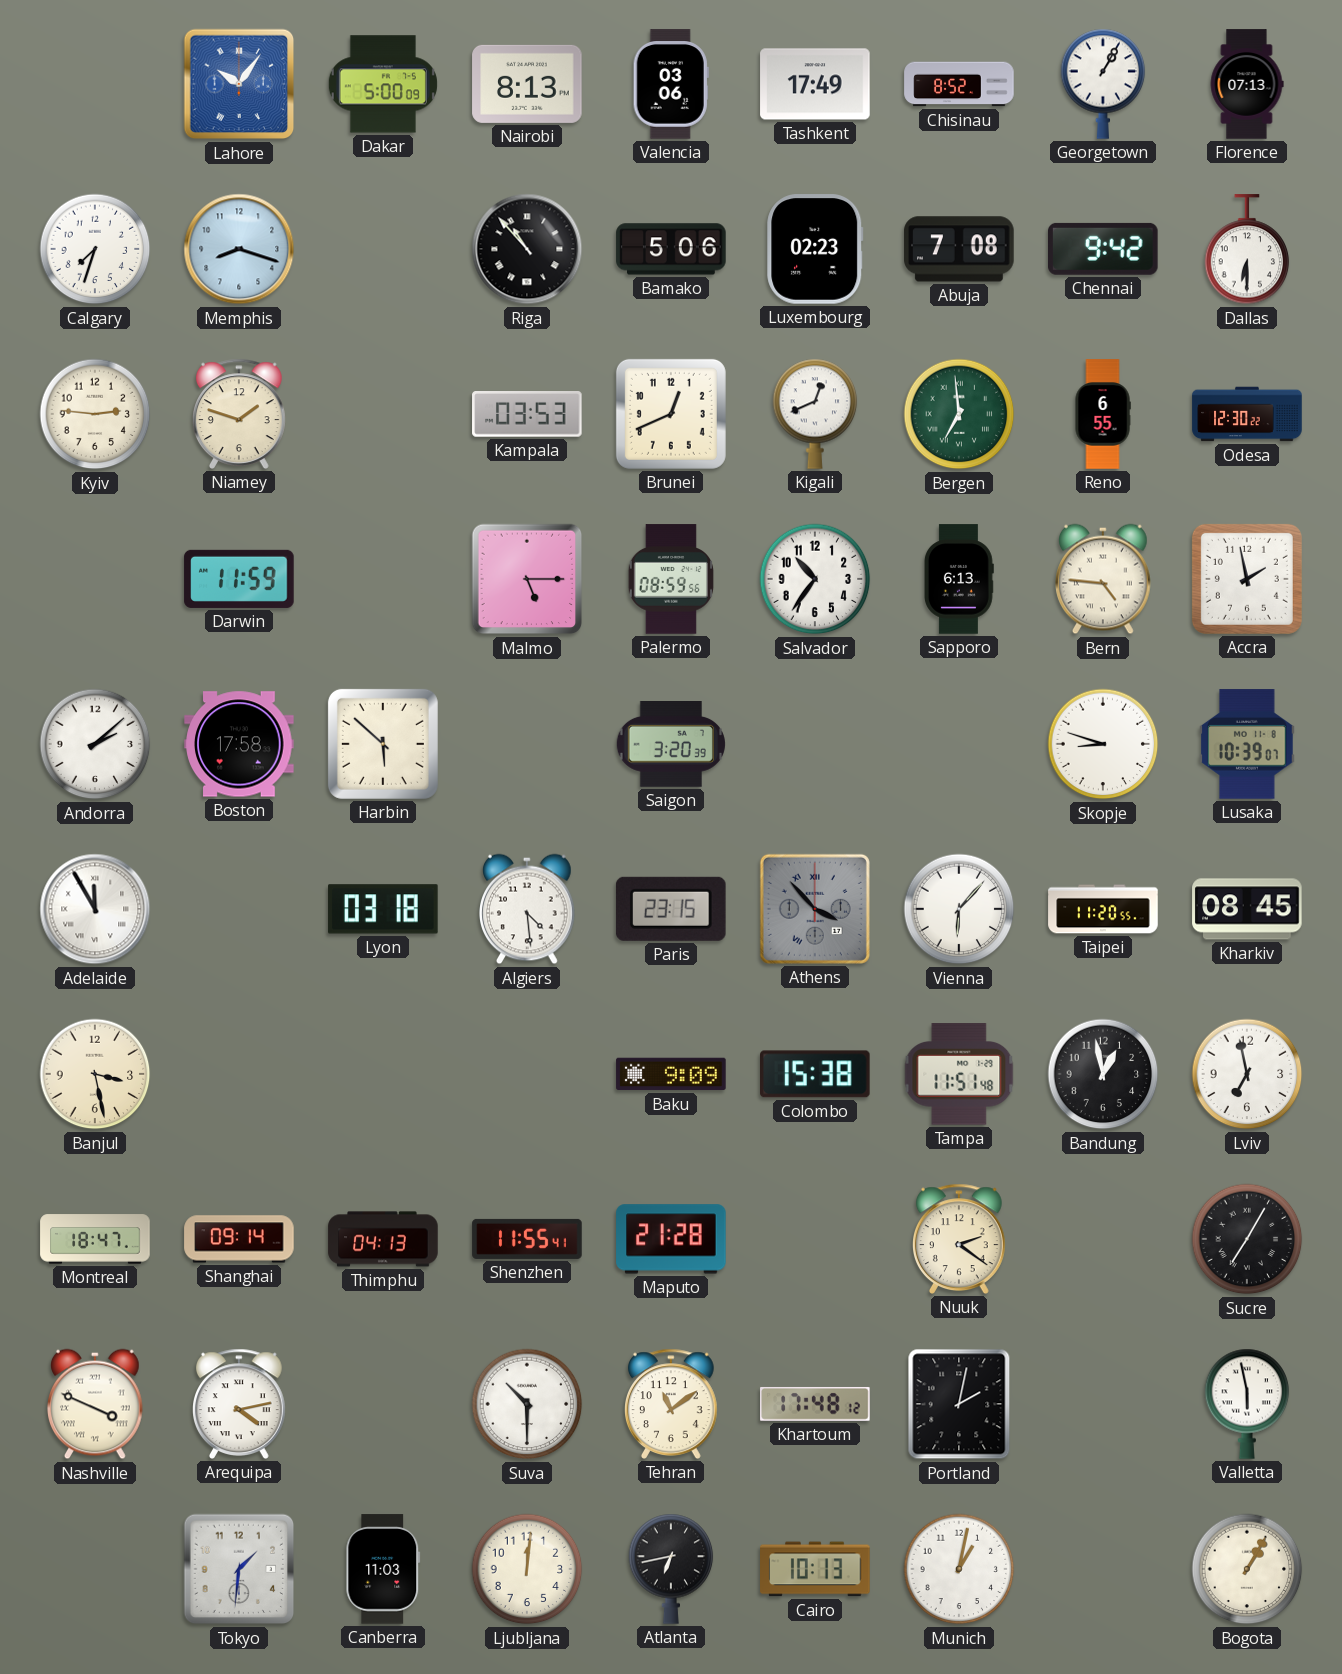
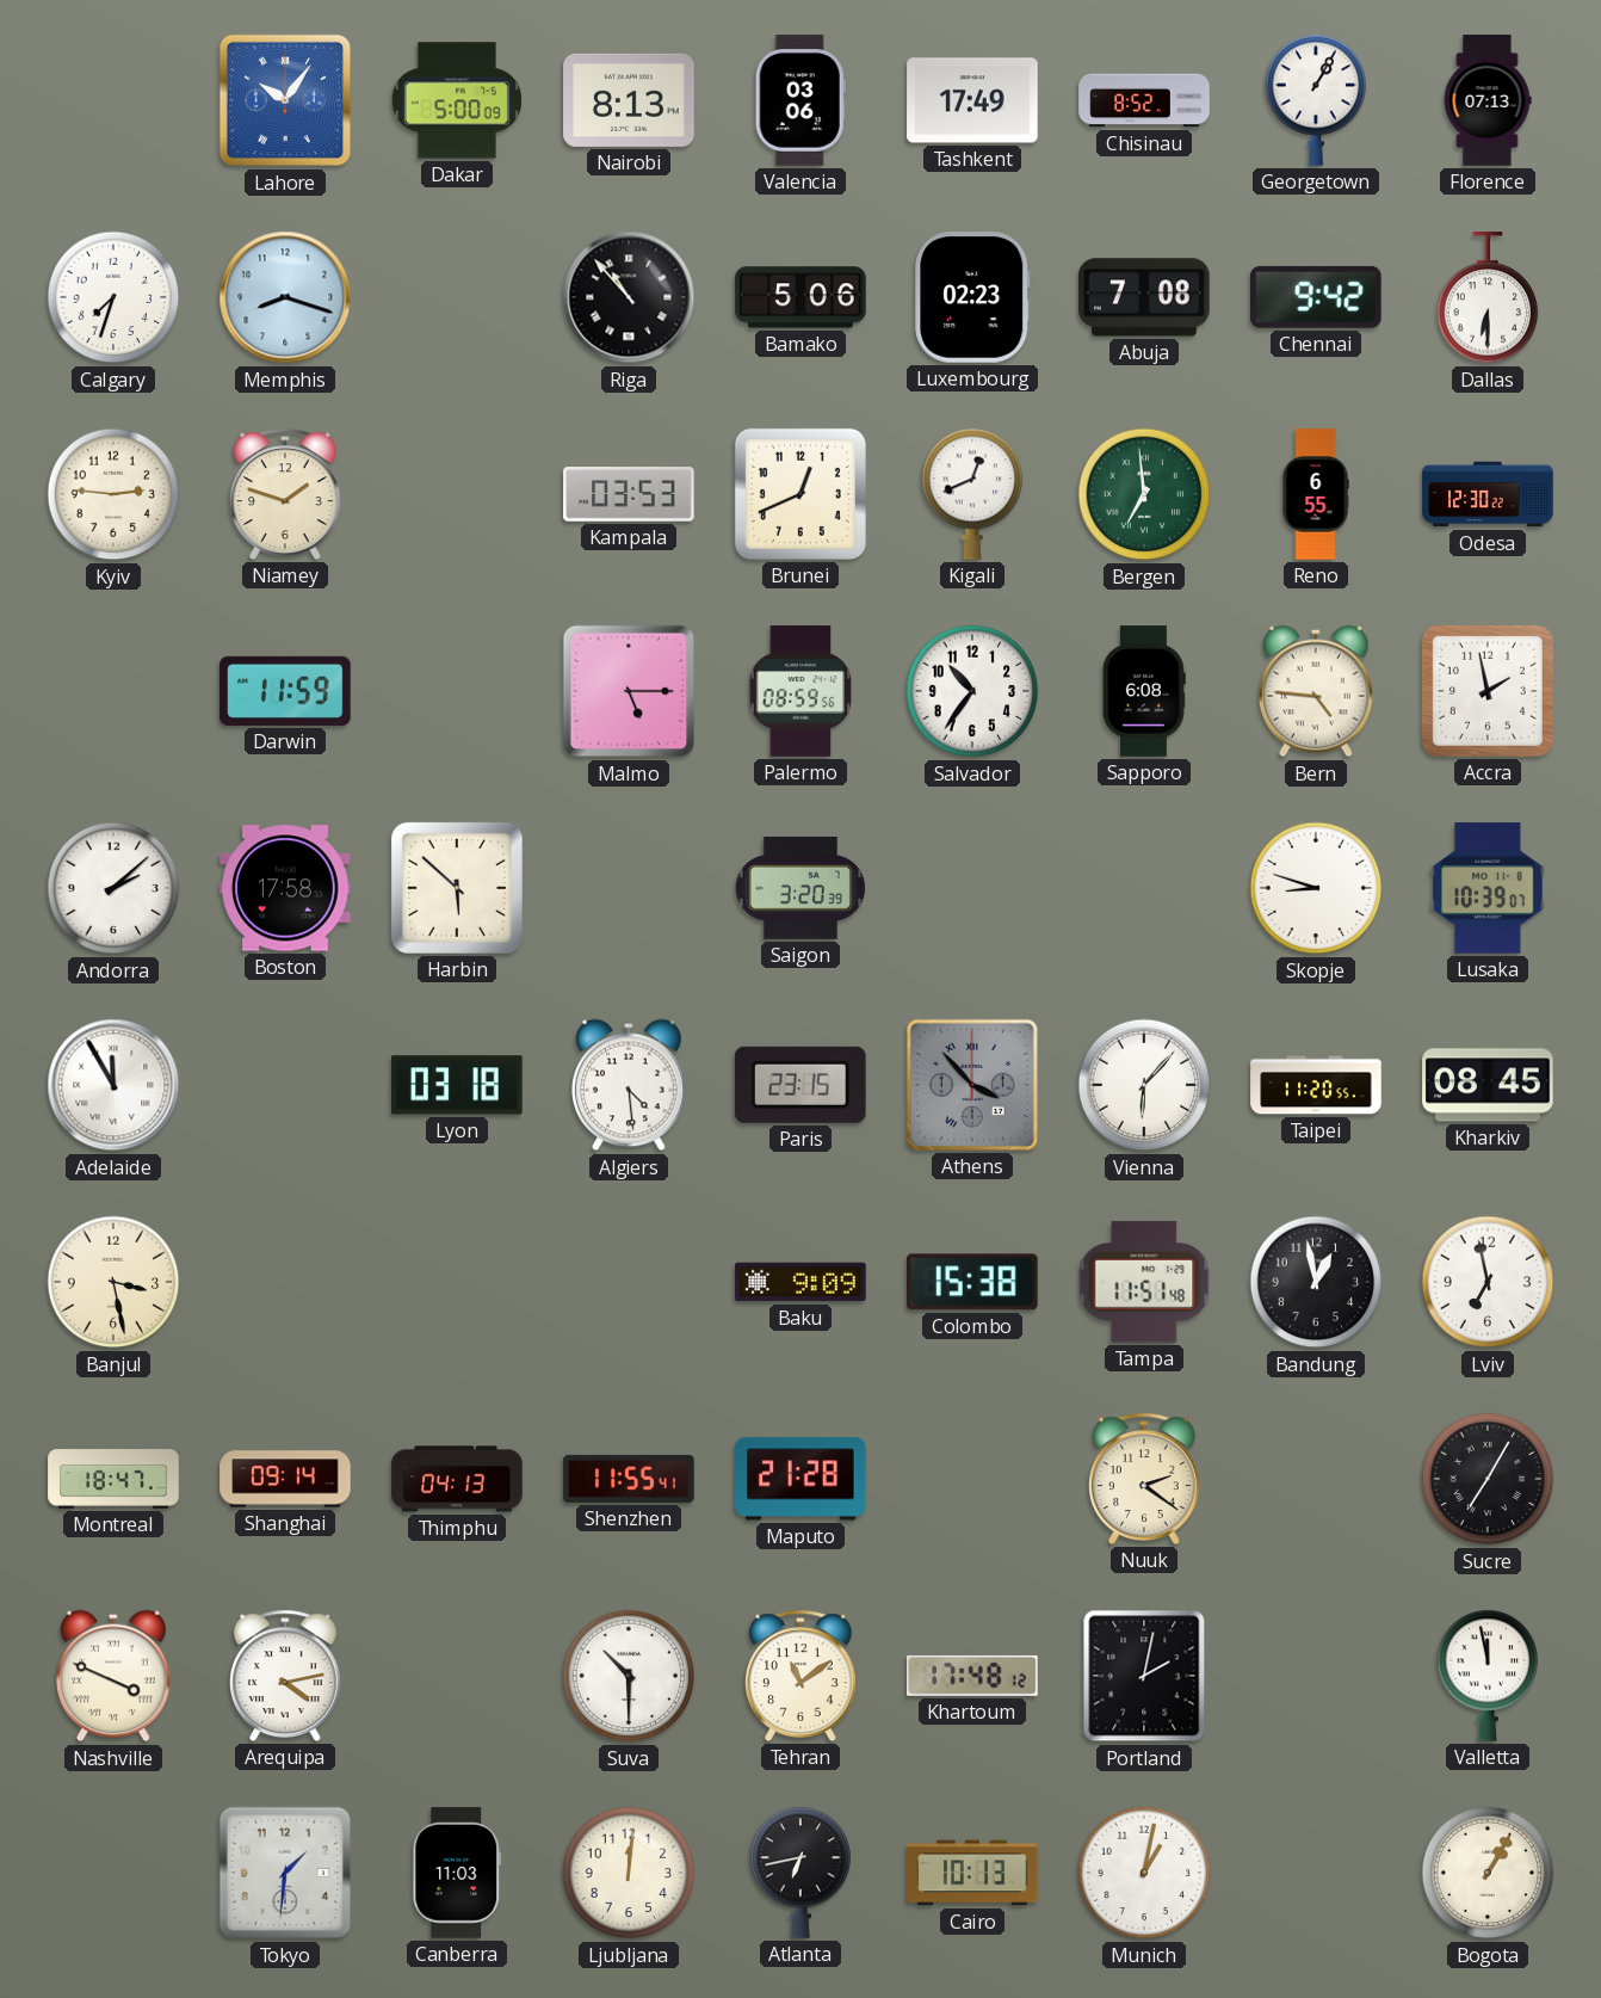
Sapporo: 6:13 -> 6:08
Valletta: 5:58 -> 11:58
